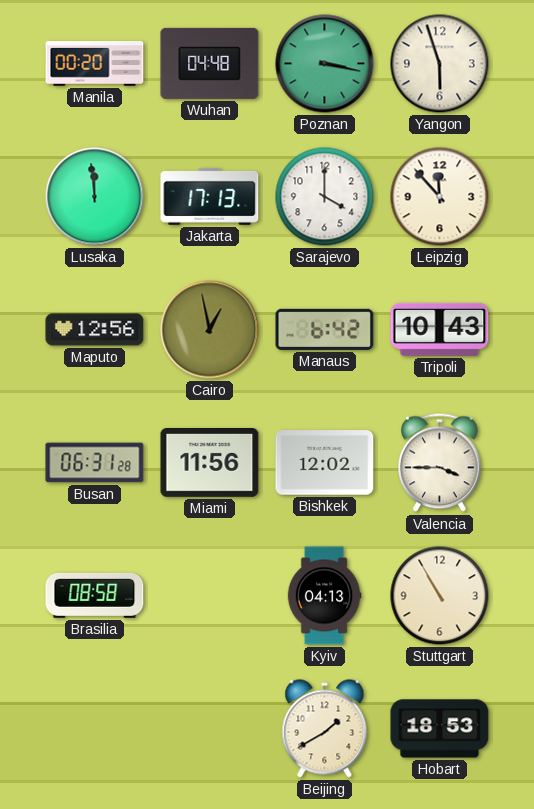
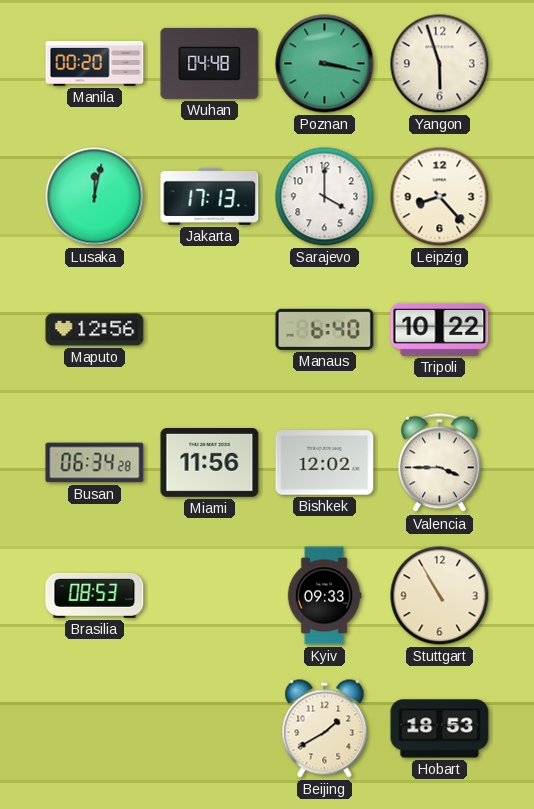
Lusaka: 11:59 -> 12:02
Leipzig: 11:53 -> 8:23
Cairo: 12:58 -> none
Manaus: 6:42 -> 6:40
Tripoli: 10:43 -> 10:22
Busan: 06:31 -> 06:34
Brasilia: 08:58 -> 08:53
Kyiv: 04:13 -> 09:33
